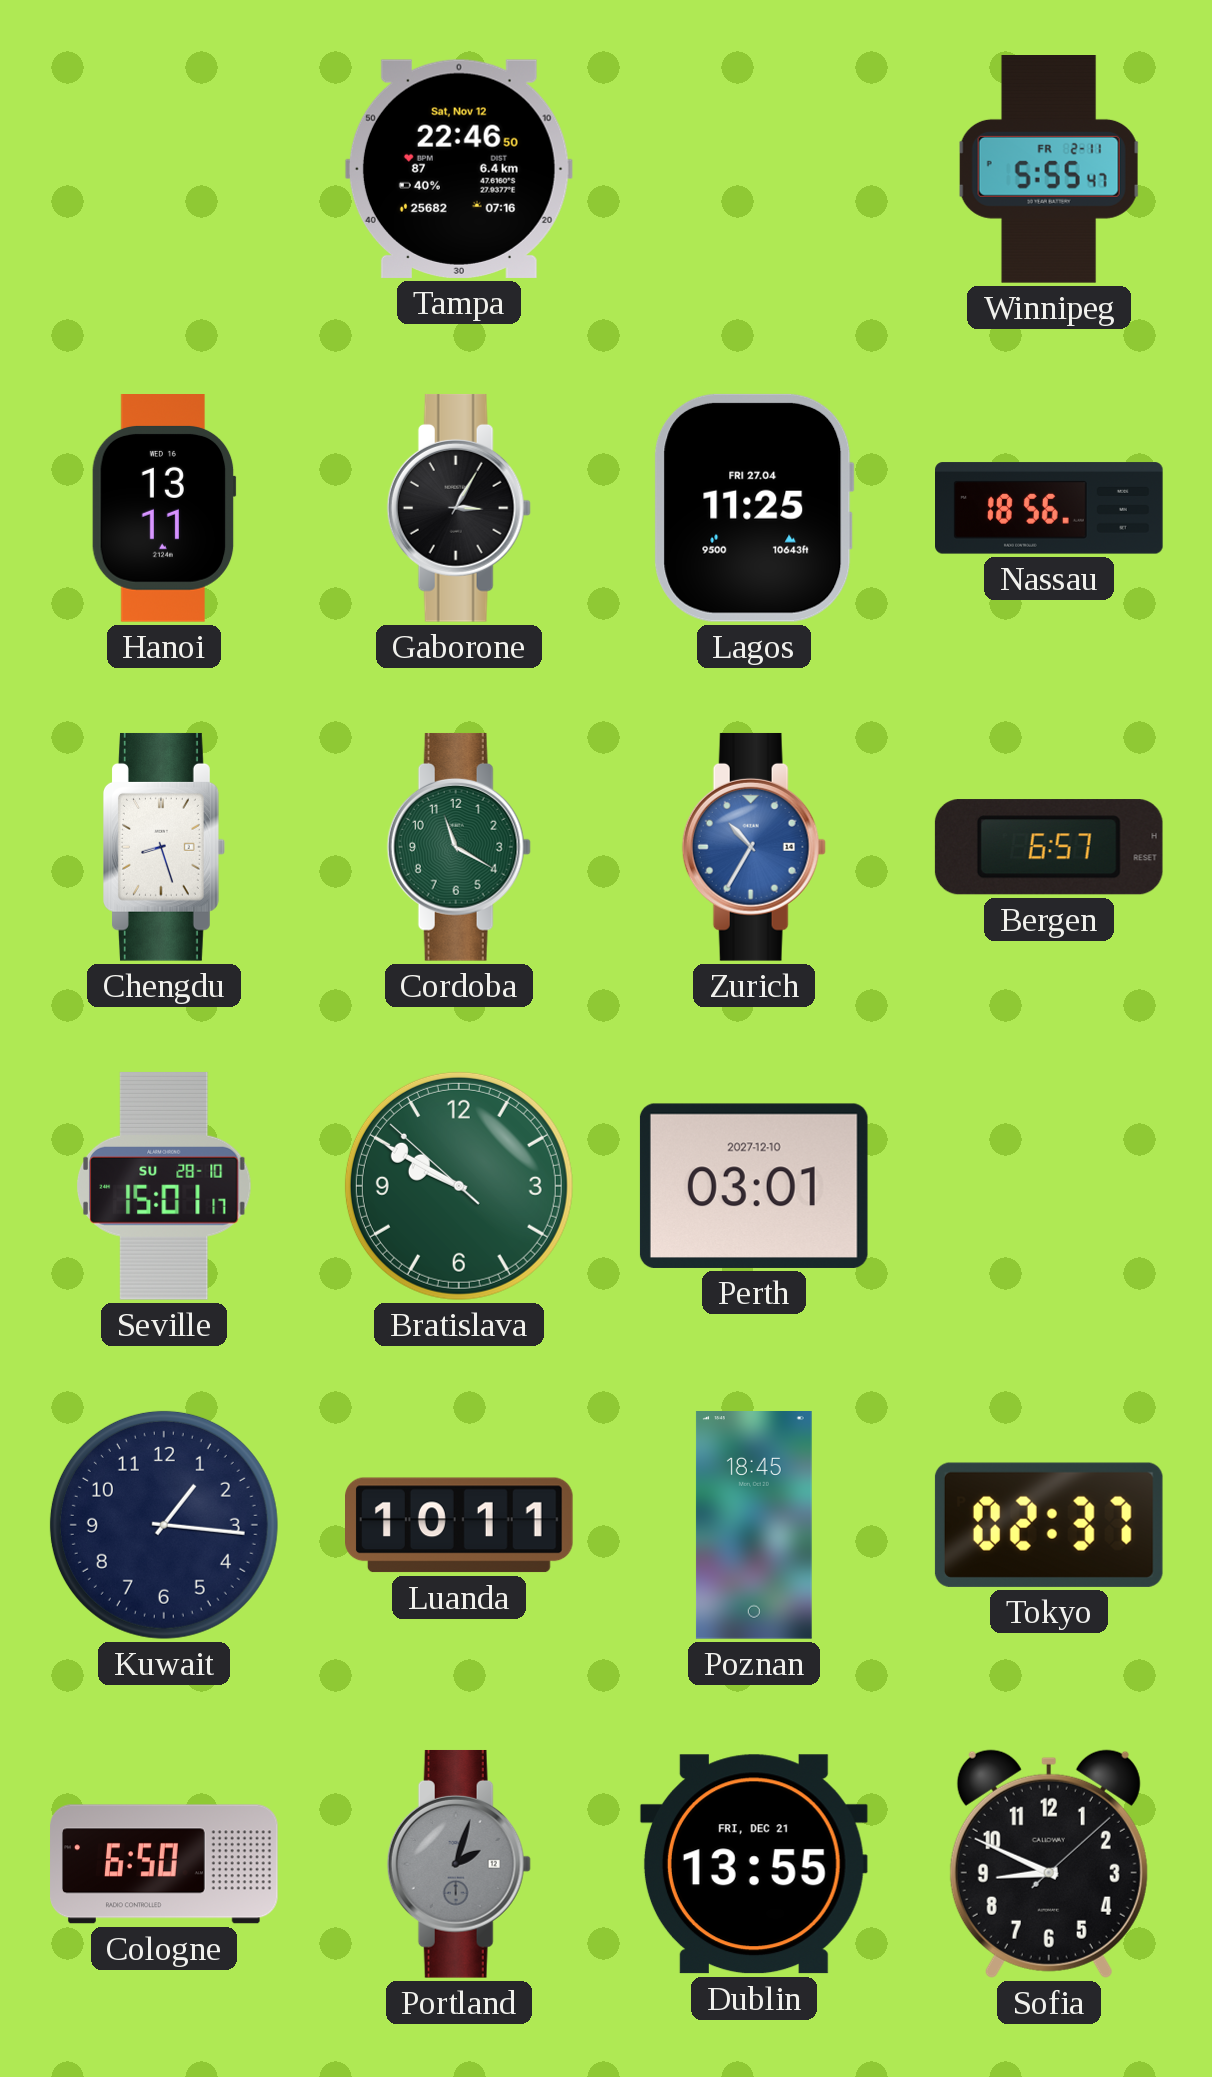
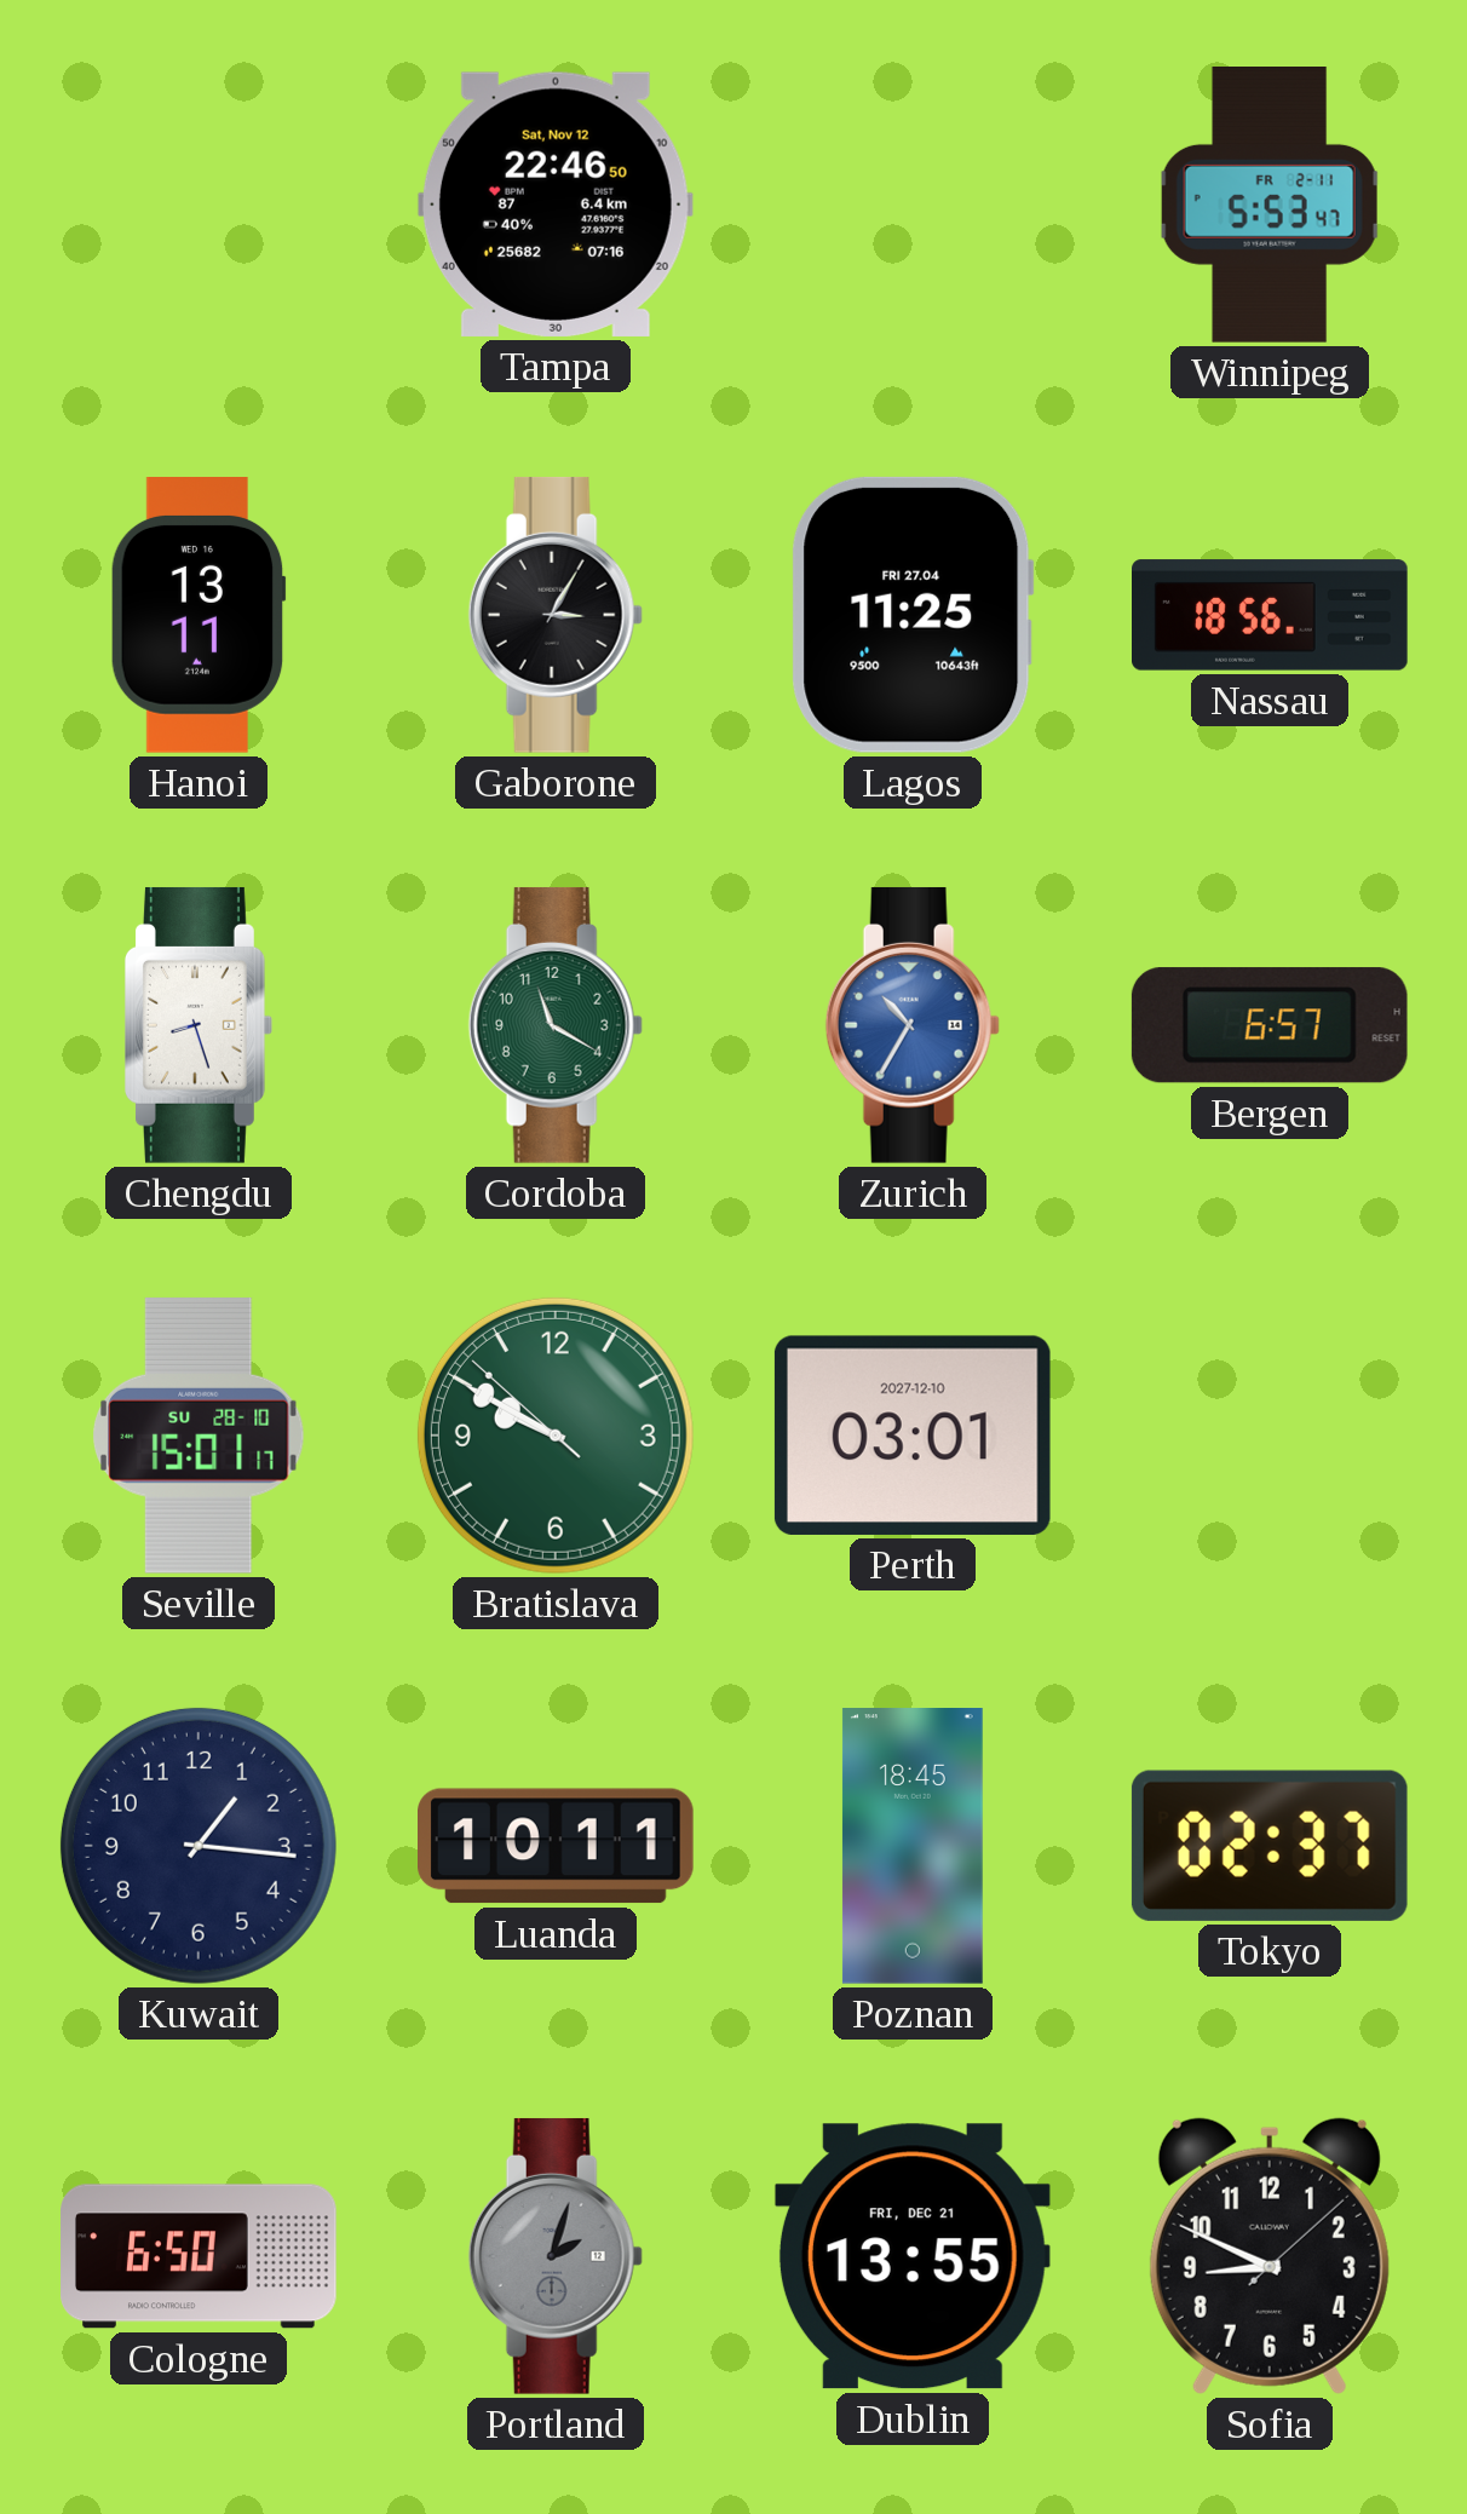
Winnipeg: 5:55 -> 5:53
